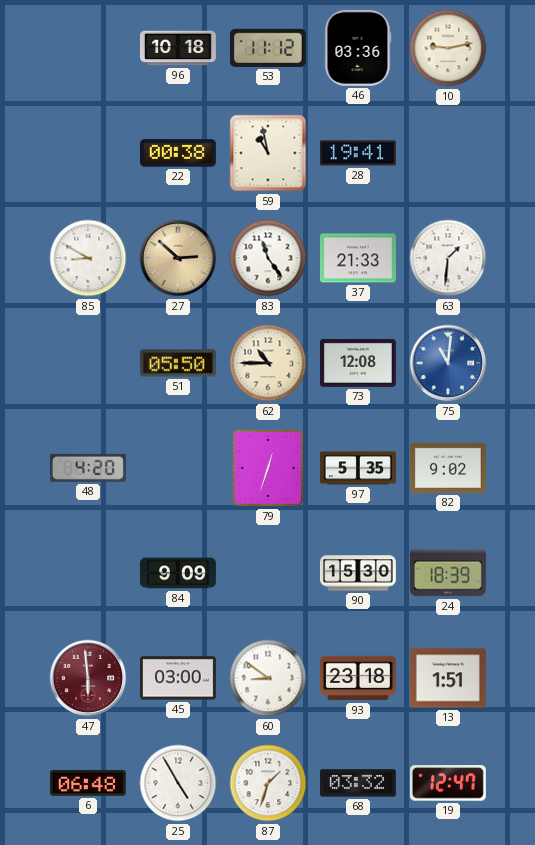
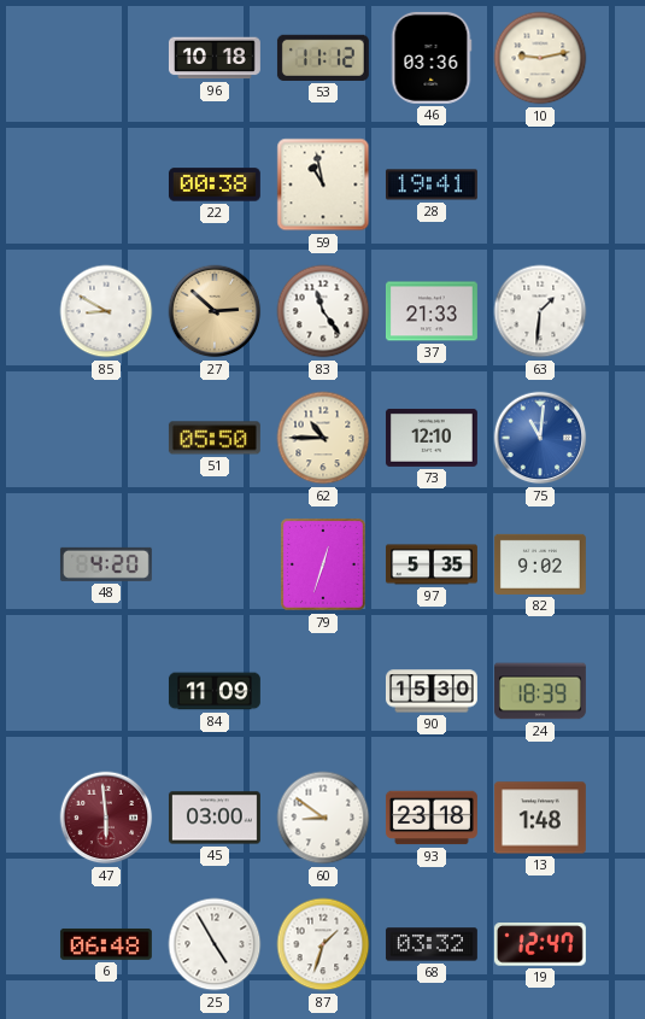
73: 12:08 -> 12:10
84: 9:09 -> 11:09
13: 1:51 -> 1:48
